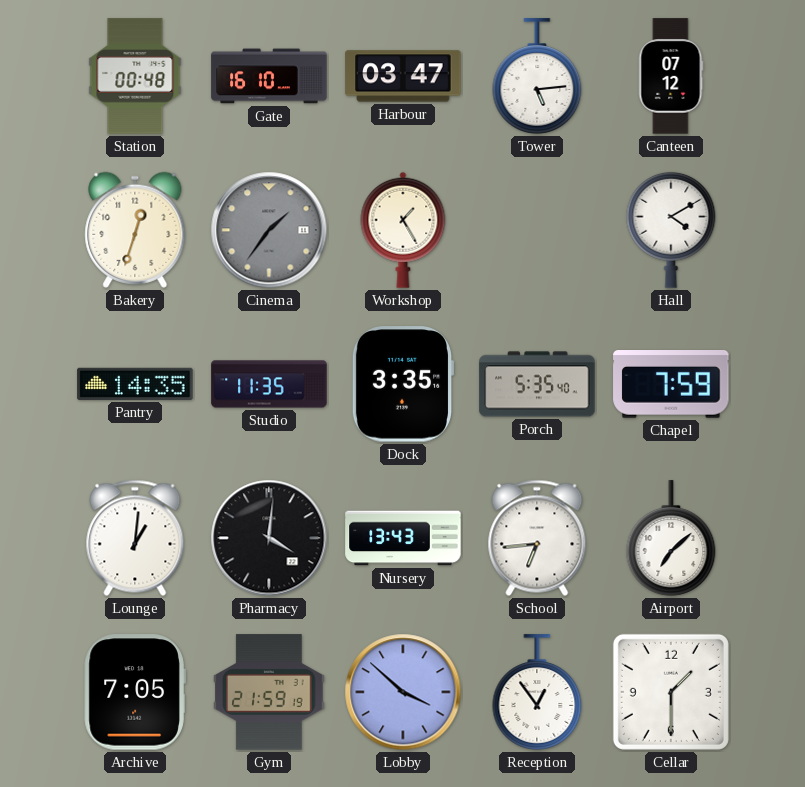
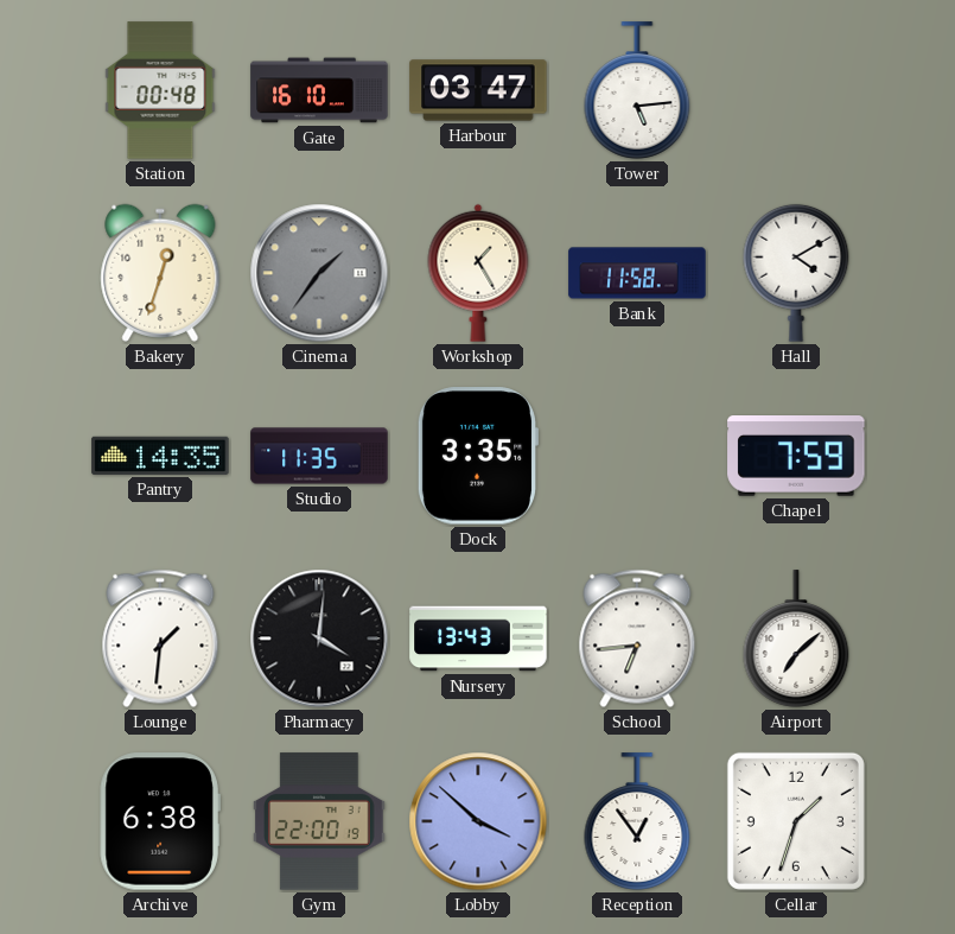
Canteen: 07:12 -> none
Bank: none -> 11:58
Porch: 5:35 -> none
Lounge: 1:01 -> 1:31
Archive: 7:05 -> 6:38
Gym: 21:59 -> 22:00
Cellar: 1:30 -> 1:33
